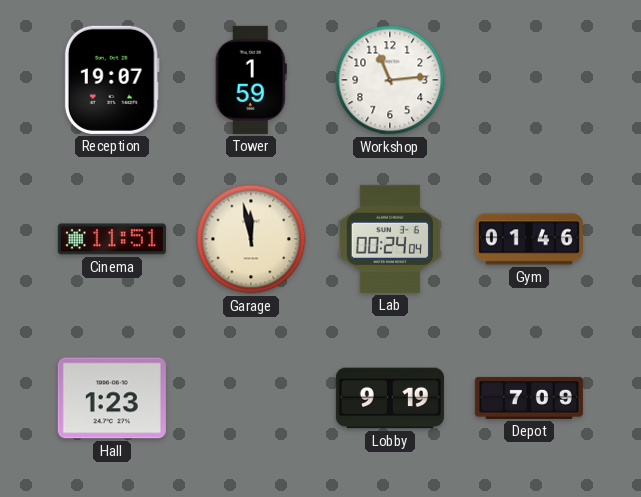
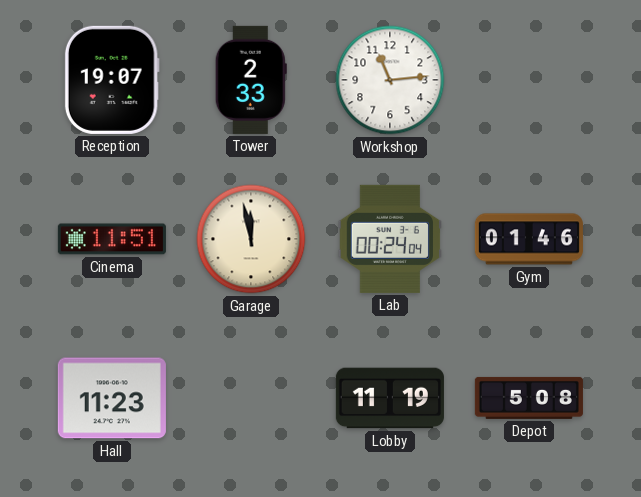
Tower: 1:59 -> 2:33
Hall: 1:23 -> 11:23
Lobby: 9:19 -> 11:19
Depot: 7:09 -> 5:08
